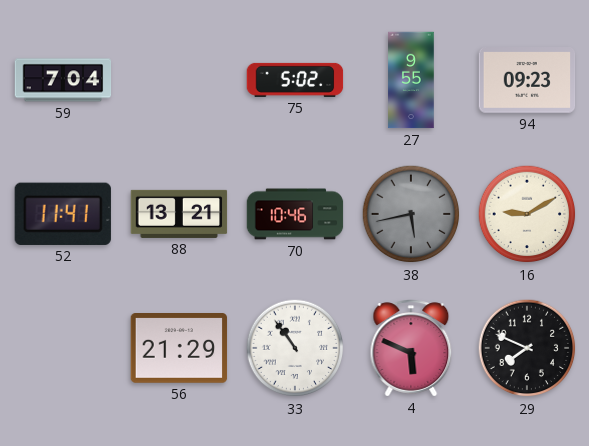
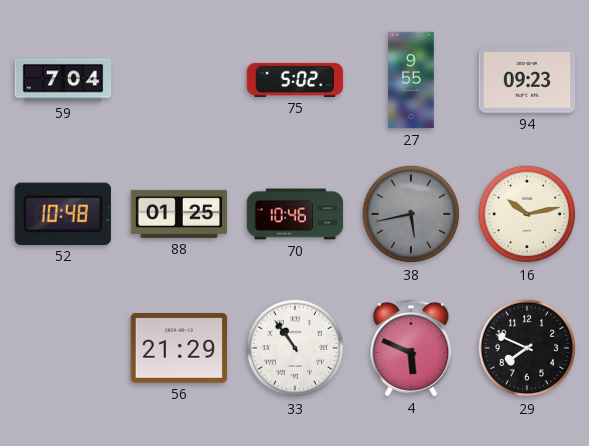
52: 11:41 -> 10:48
88: 13:21 -> 01:25
16: 9:10 -> 10:13
